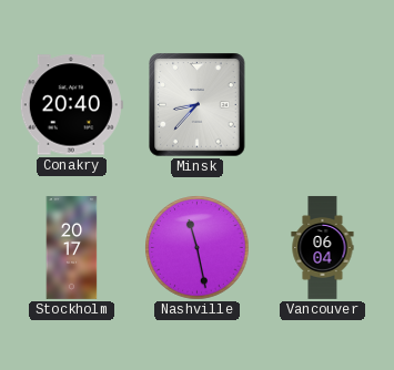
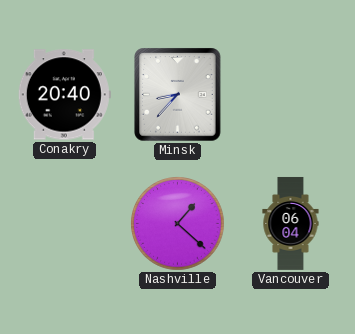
Stockholm: 20:17 -> none
Nashville: 11:28 -> 1:22
